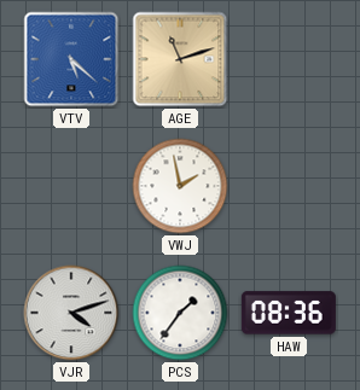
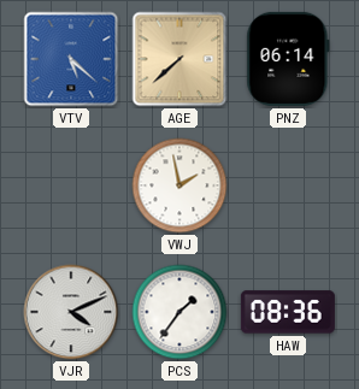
AGE: 11:12 -> 7:38
PNZ: none -> 06:14
VJR: 4:12 -> 4:11
